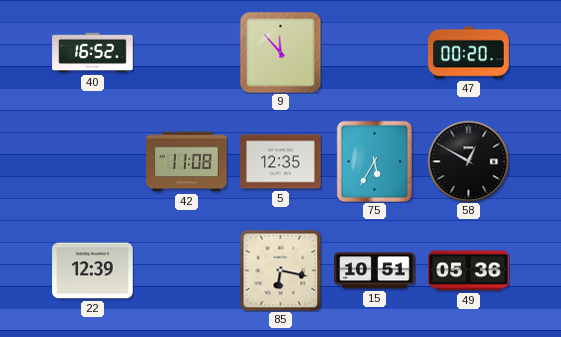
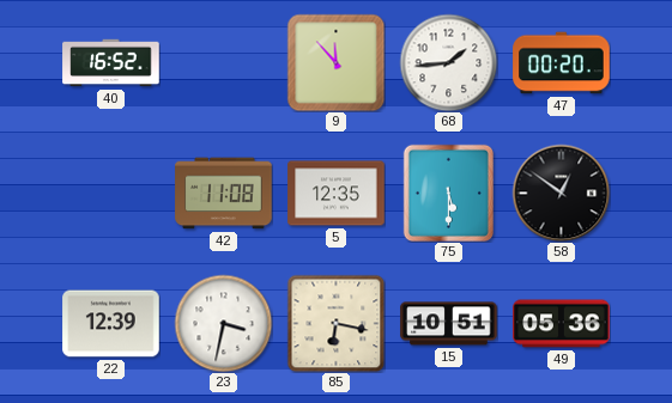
68: none -> 1:44
75: 5:35 -> 5:30
58: 12:50 -> 12:51
23: none -> 3:32
